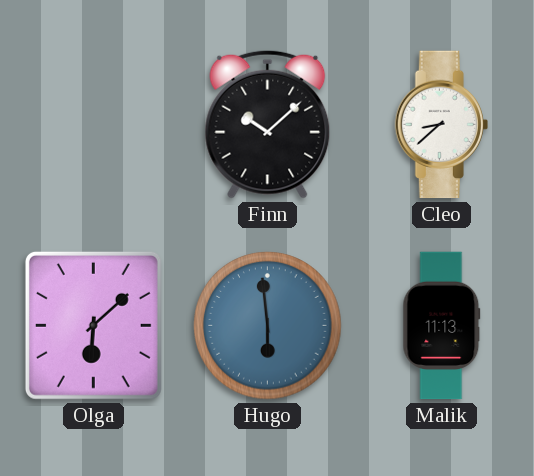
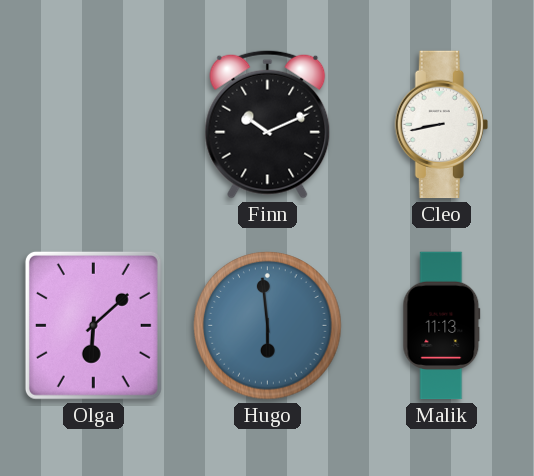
Finn: 10:08 -> 10:11
Cleo: 8:38 -> 8:43
